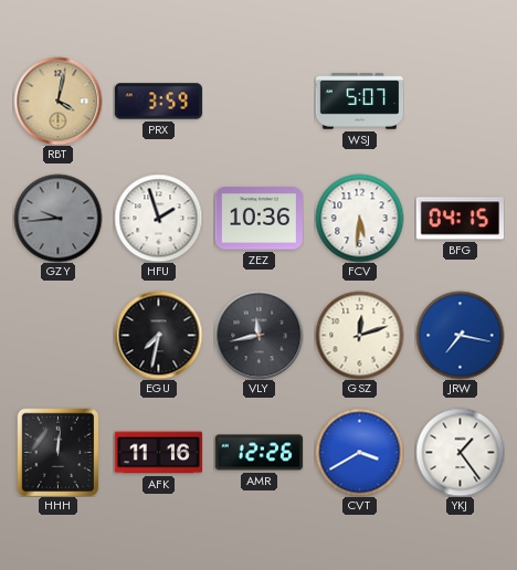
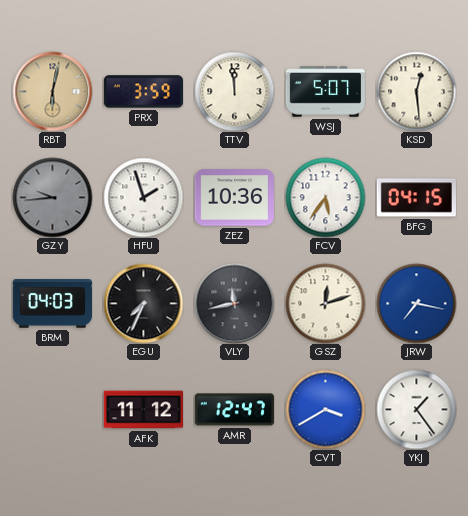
RBT: 4:02 -> 6:02
TTV: none -> 11:59
KSD: none -> 12:29
FCV: 5:31 -> 5:36
BRM: none -> 04:03
EGU: 7:32 -> 7:34
HHH: 12:01 -> none
AFK: 11:16 -> 11:12
AMR: 12:26 -> 12:47
